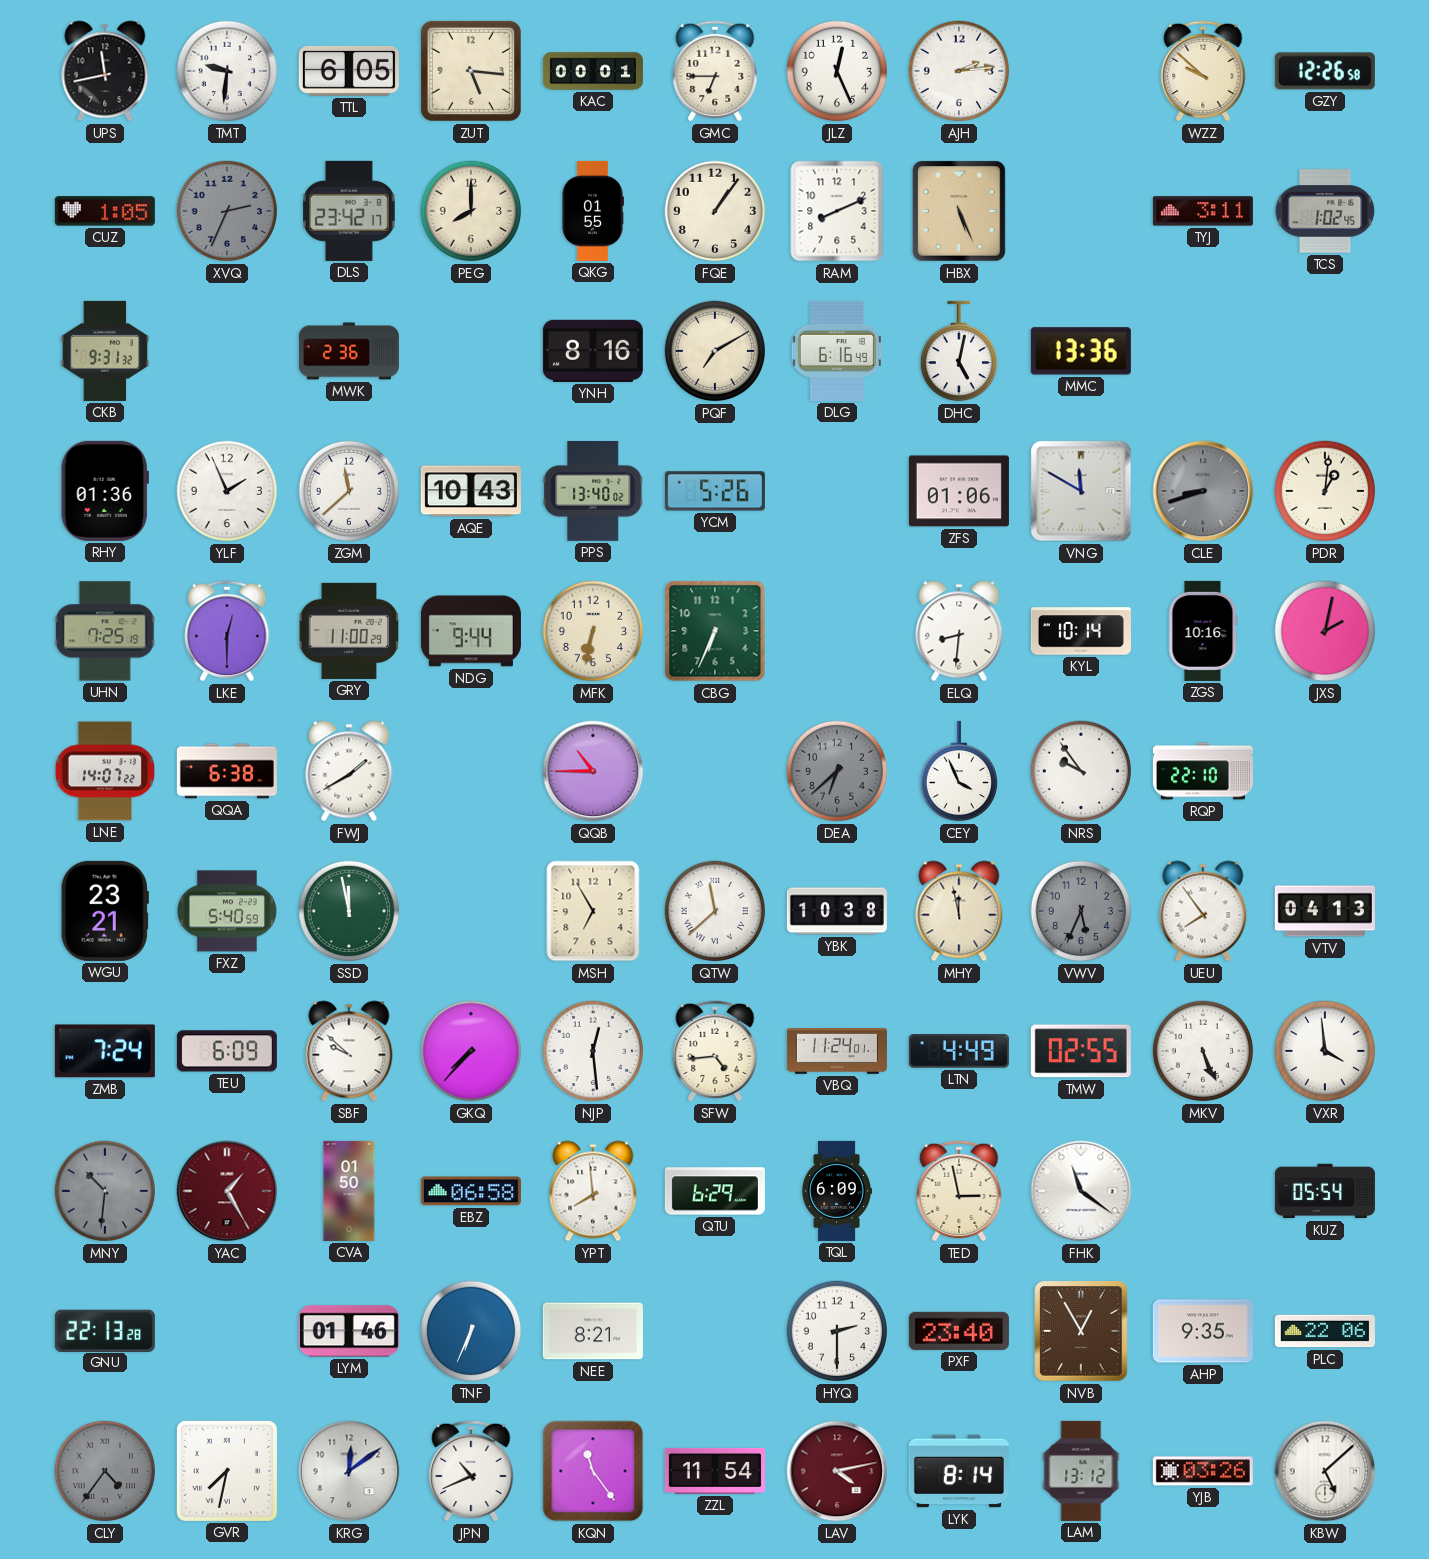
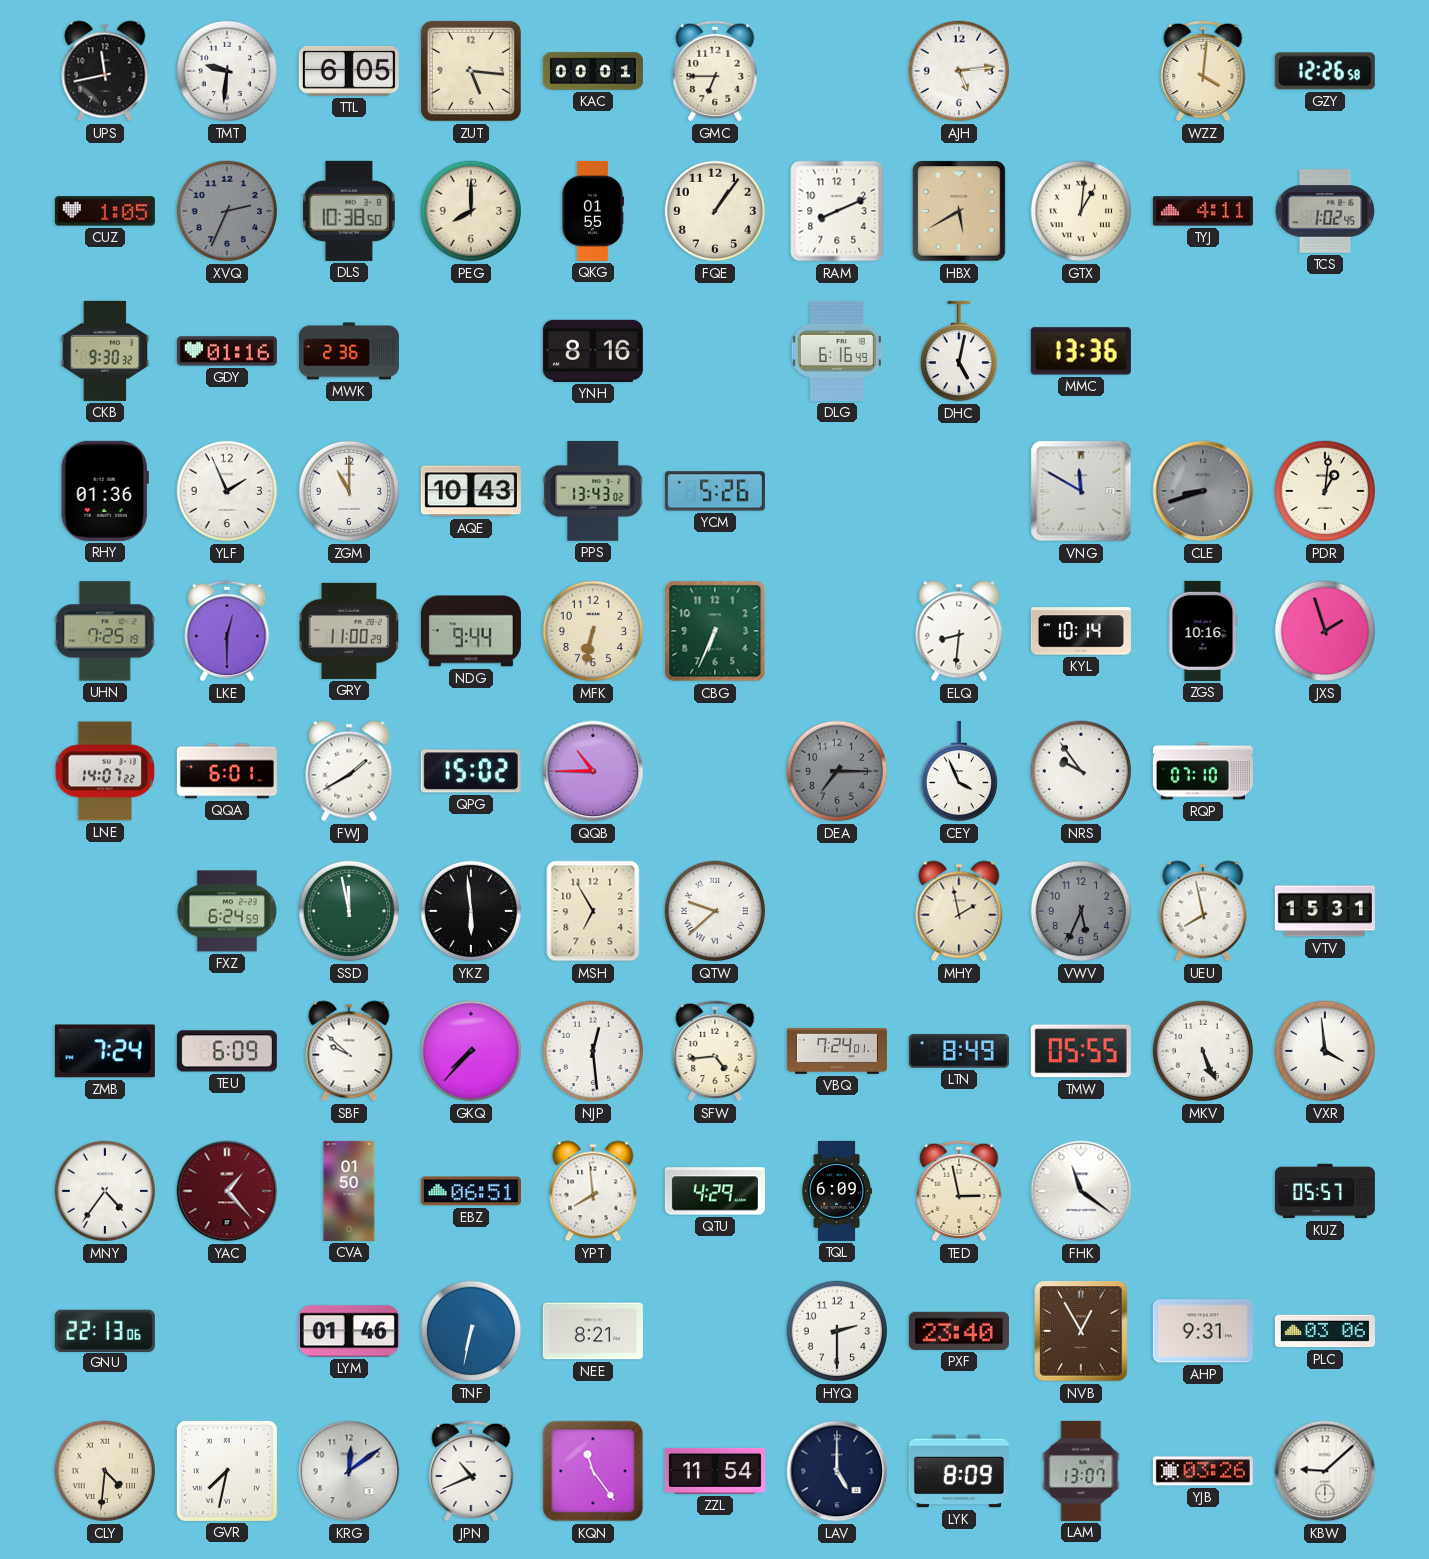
JLZ: 12:26 -> none
AJH: 2:14 -> 5:14
WZZ: 9:52 -> 4:01
DLS: 23:42 -> 10:38
HBX: 5:26 -> 5:40
GTX: none -> 1:01
TYJ: 3:11 -> 4:11
CKB: 9:31 -> 9:30
GDY: none -> 01:16
PQF: 7:10 -> none
ZGM: 11:38 -> 11:00
PPS: 13:40 -> 13:43
ZFS: 01:06 -> none
JXS: 2:02 -> 1:57
QQA: 6:38 -> 6:01
QPG: none -> 15:02
DEA: 6:38 -> 7:15
RQP: 22:10 -> 07:10
WGU: 23:21 -> none
FXZ: 5:40 -> 6:24
YKZ: none -> 5:59
QTW: 11:38 -> 9:38
YBK: 10:38 -> none
MHY: 11:58 -> 1:58
UEU: 7:54 -> 7:58
VTV: 04:13 -> 15:31
VBQ: 11:24 -> 7:24
LTN: 4:49 -> 8:49
TMW: 02:55 -> 05:55
MNY: 10:31 -> 4:36
MNY dial: grey -> white
YAC: 1:25 -> 1:23
EBZ: 06:58 -> 06:51
QTU: 6:29 -> 4:29
KUZ: 05:54 -> 05:57
GNU: 22:13:28 -> 22:13:06
TNF: 6:34 -> 6:32
AHP: 9:35 -> 9:31
PLC: 22:06 -> 03:06
CLY: 4:36 -> 4:31
CLY dial: grey -> cream
LAV: 4:13 -> 5:00
LAV dial: burgundy -> navy
LYK: 8:14 -> 8:09
LAM: 13:12 -> 13:07
KBW: 5:08 -> 9:08
